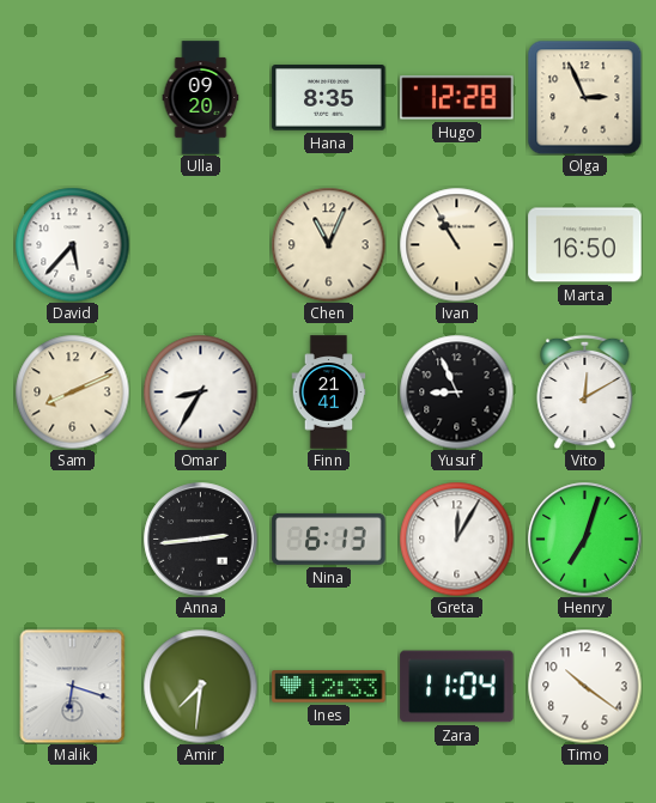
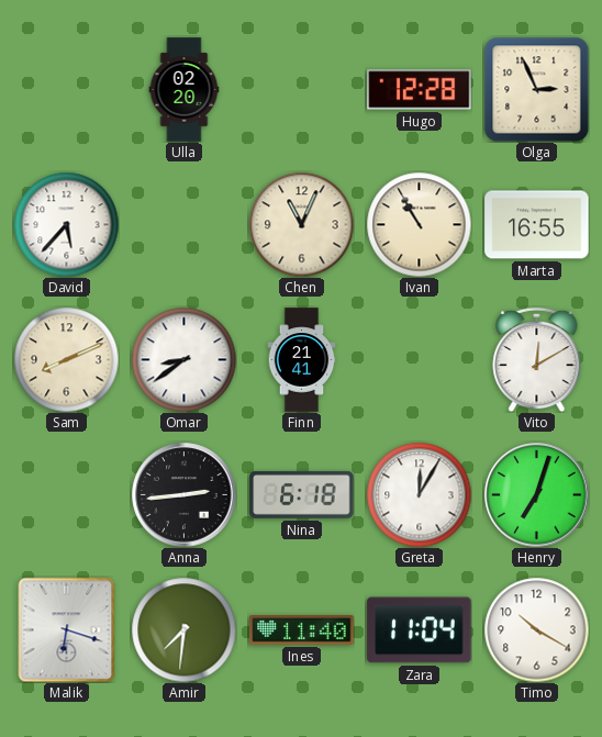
Ulla: 09:20 -> 02:20
Hana: 8:35 -> none
Marta: 16:50 -> 16:55
Omar: 8:35 -> 8:39
Yusuf: 8:56 -> none
Nina: 6:13 -> 6:18
Ines: 12:33 -> 11:40
Timo: 10:21 -> 10:20
